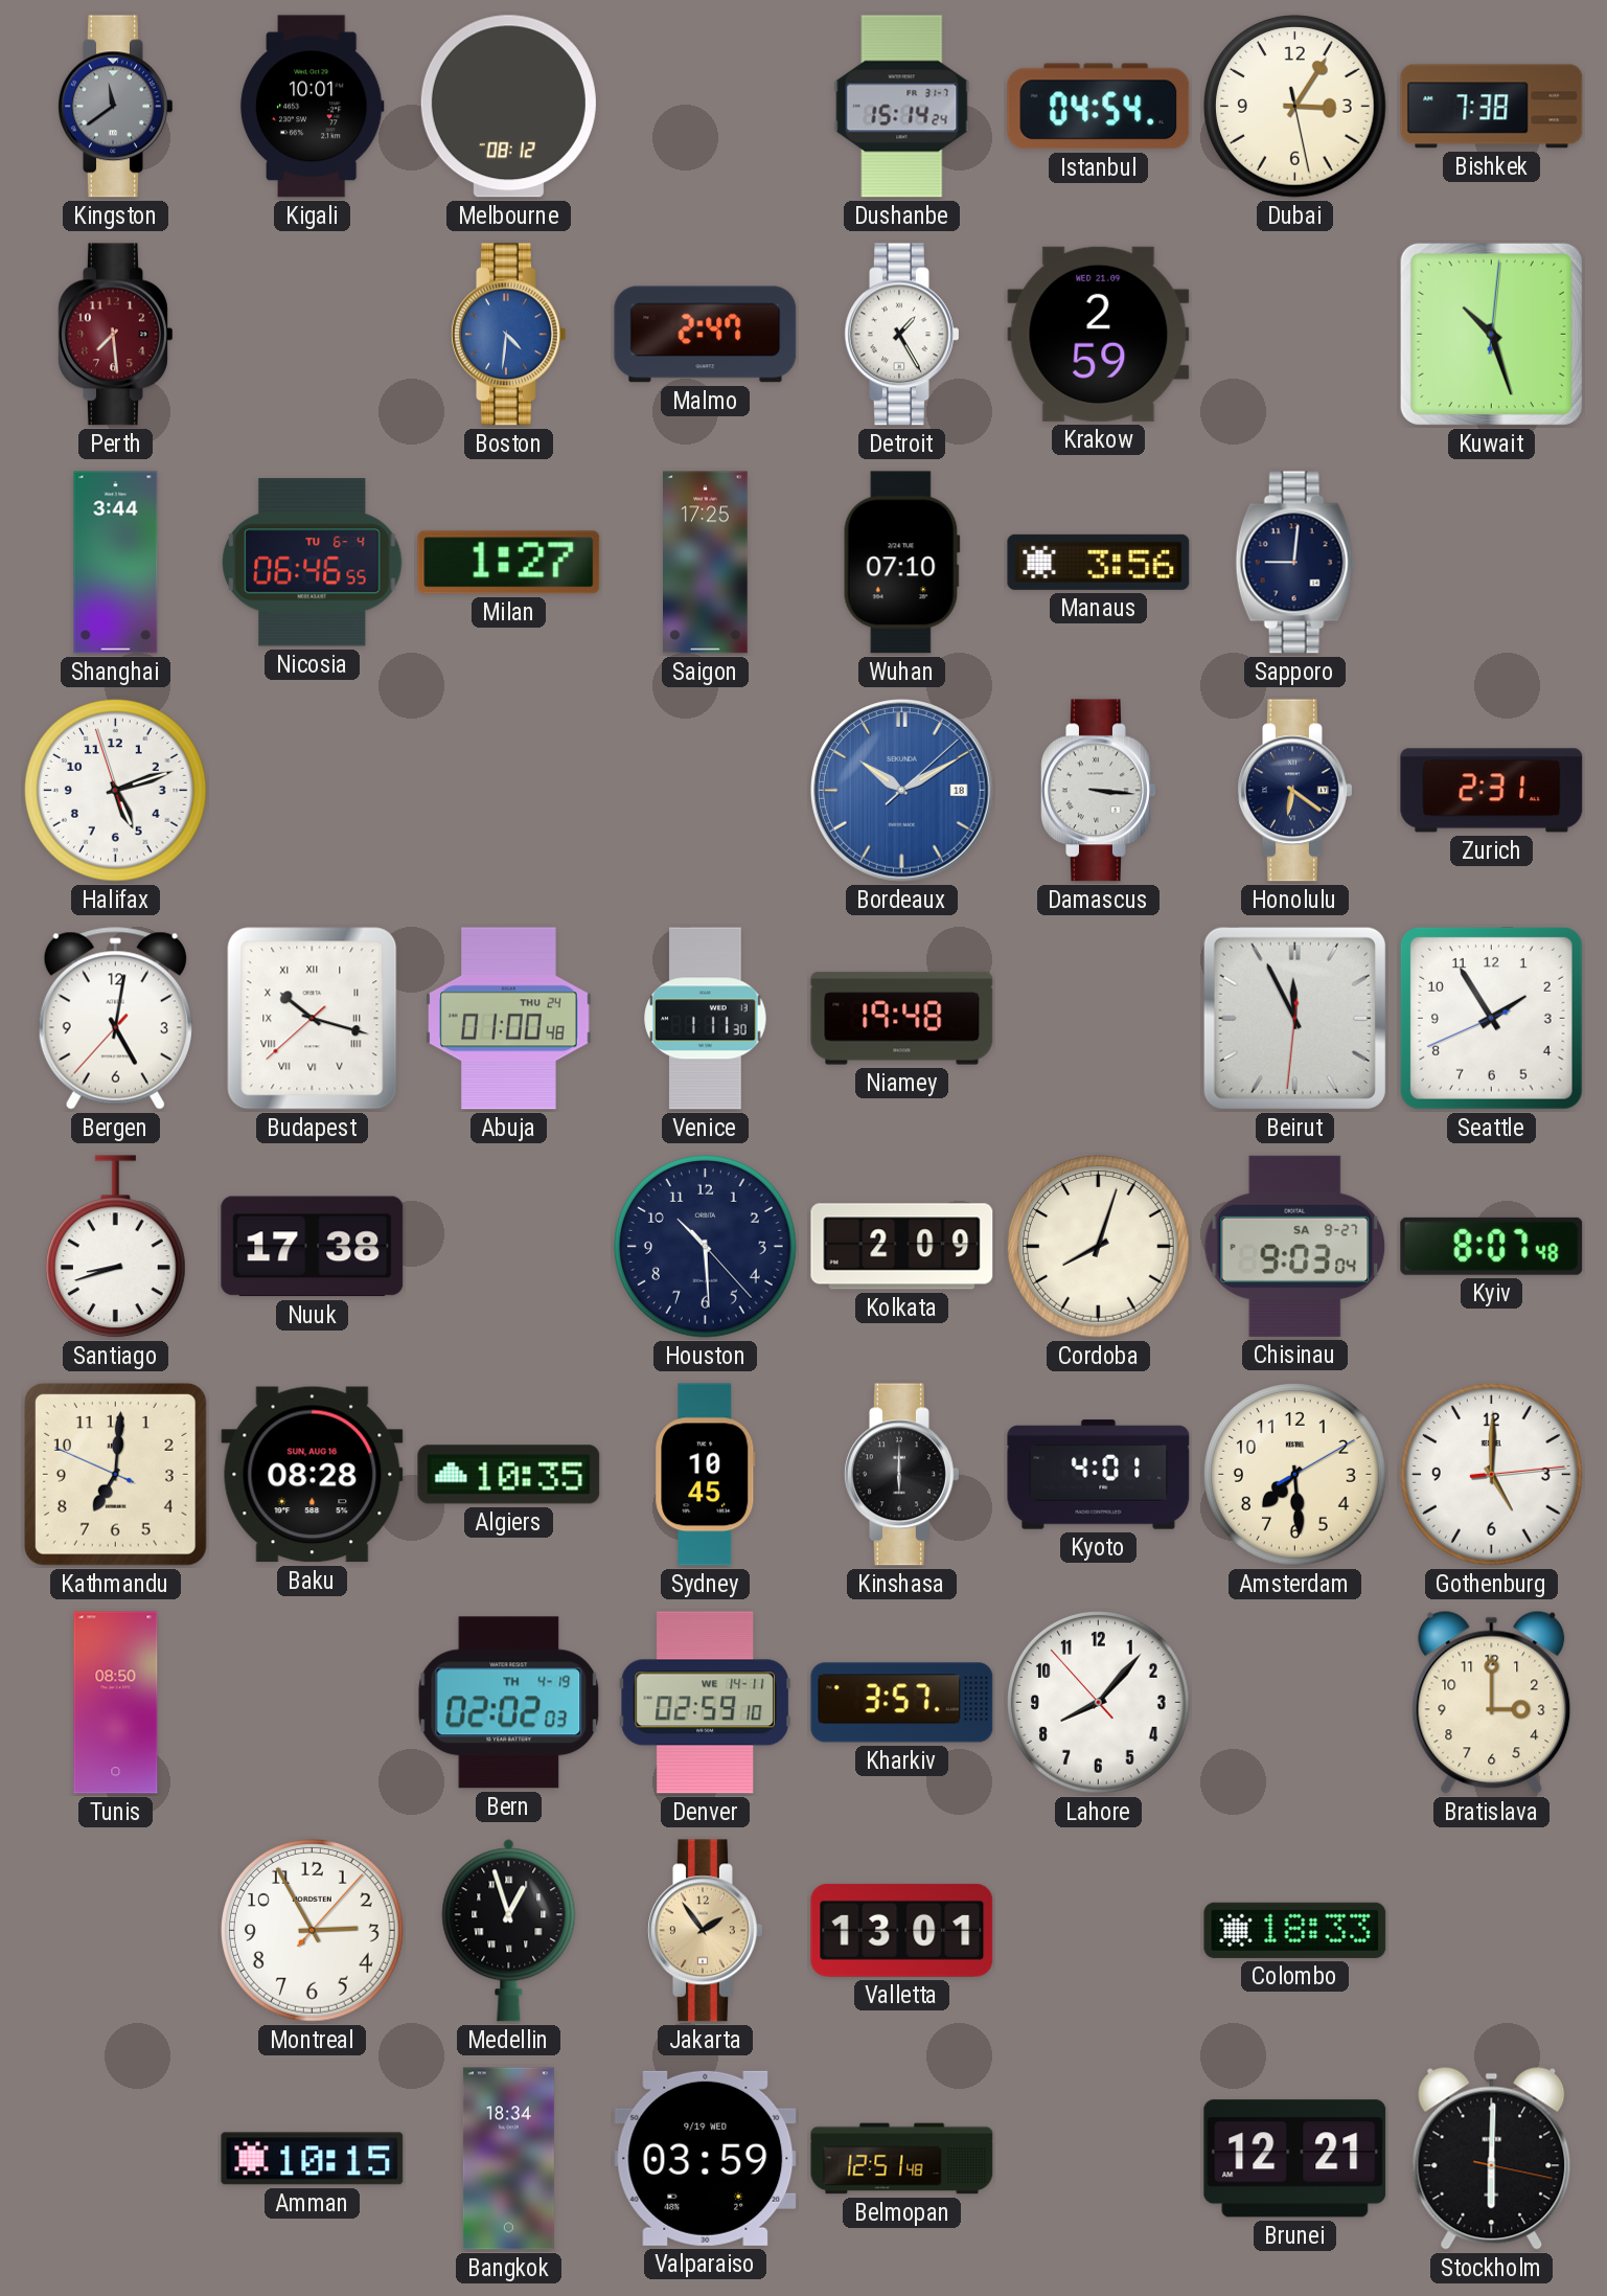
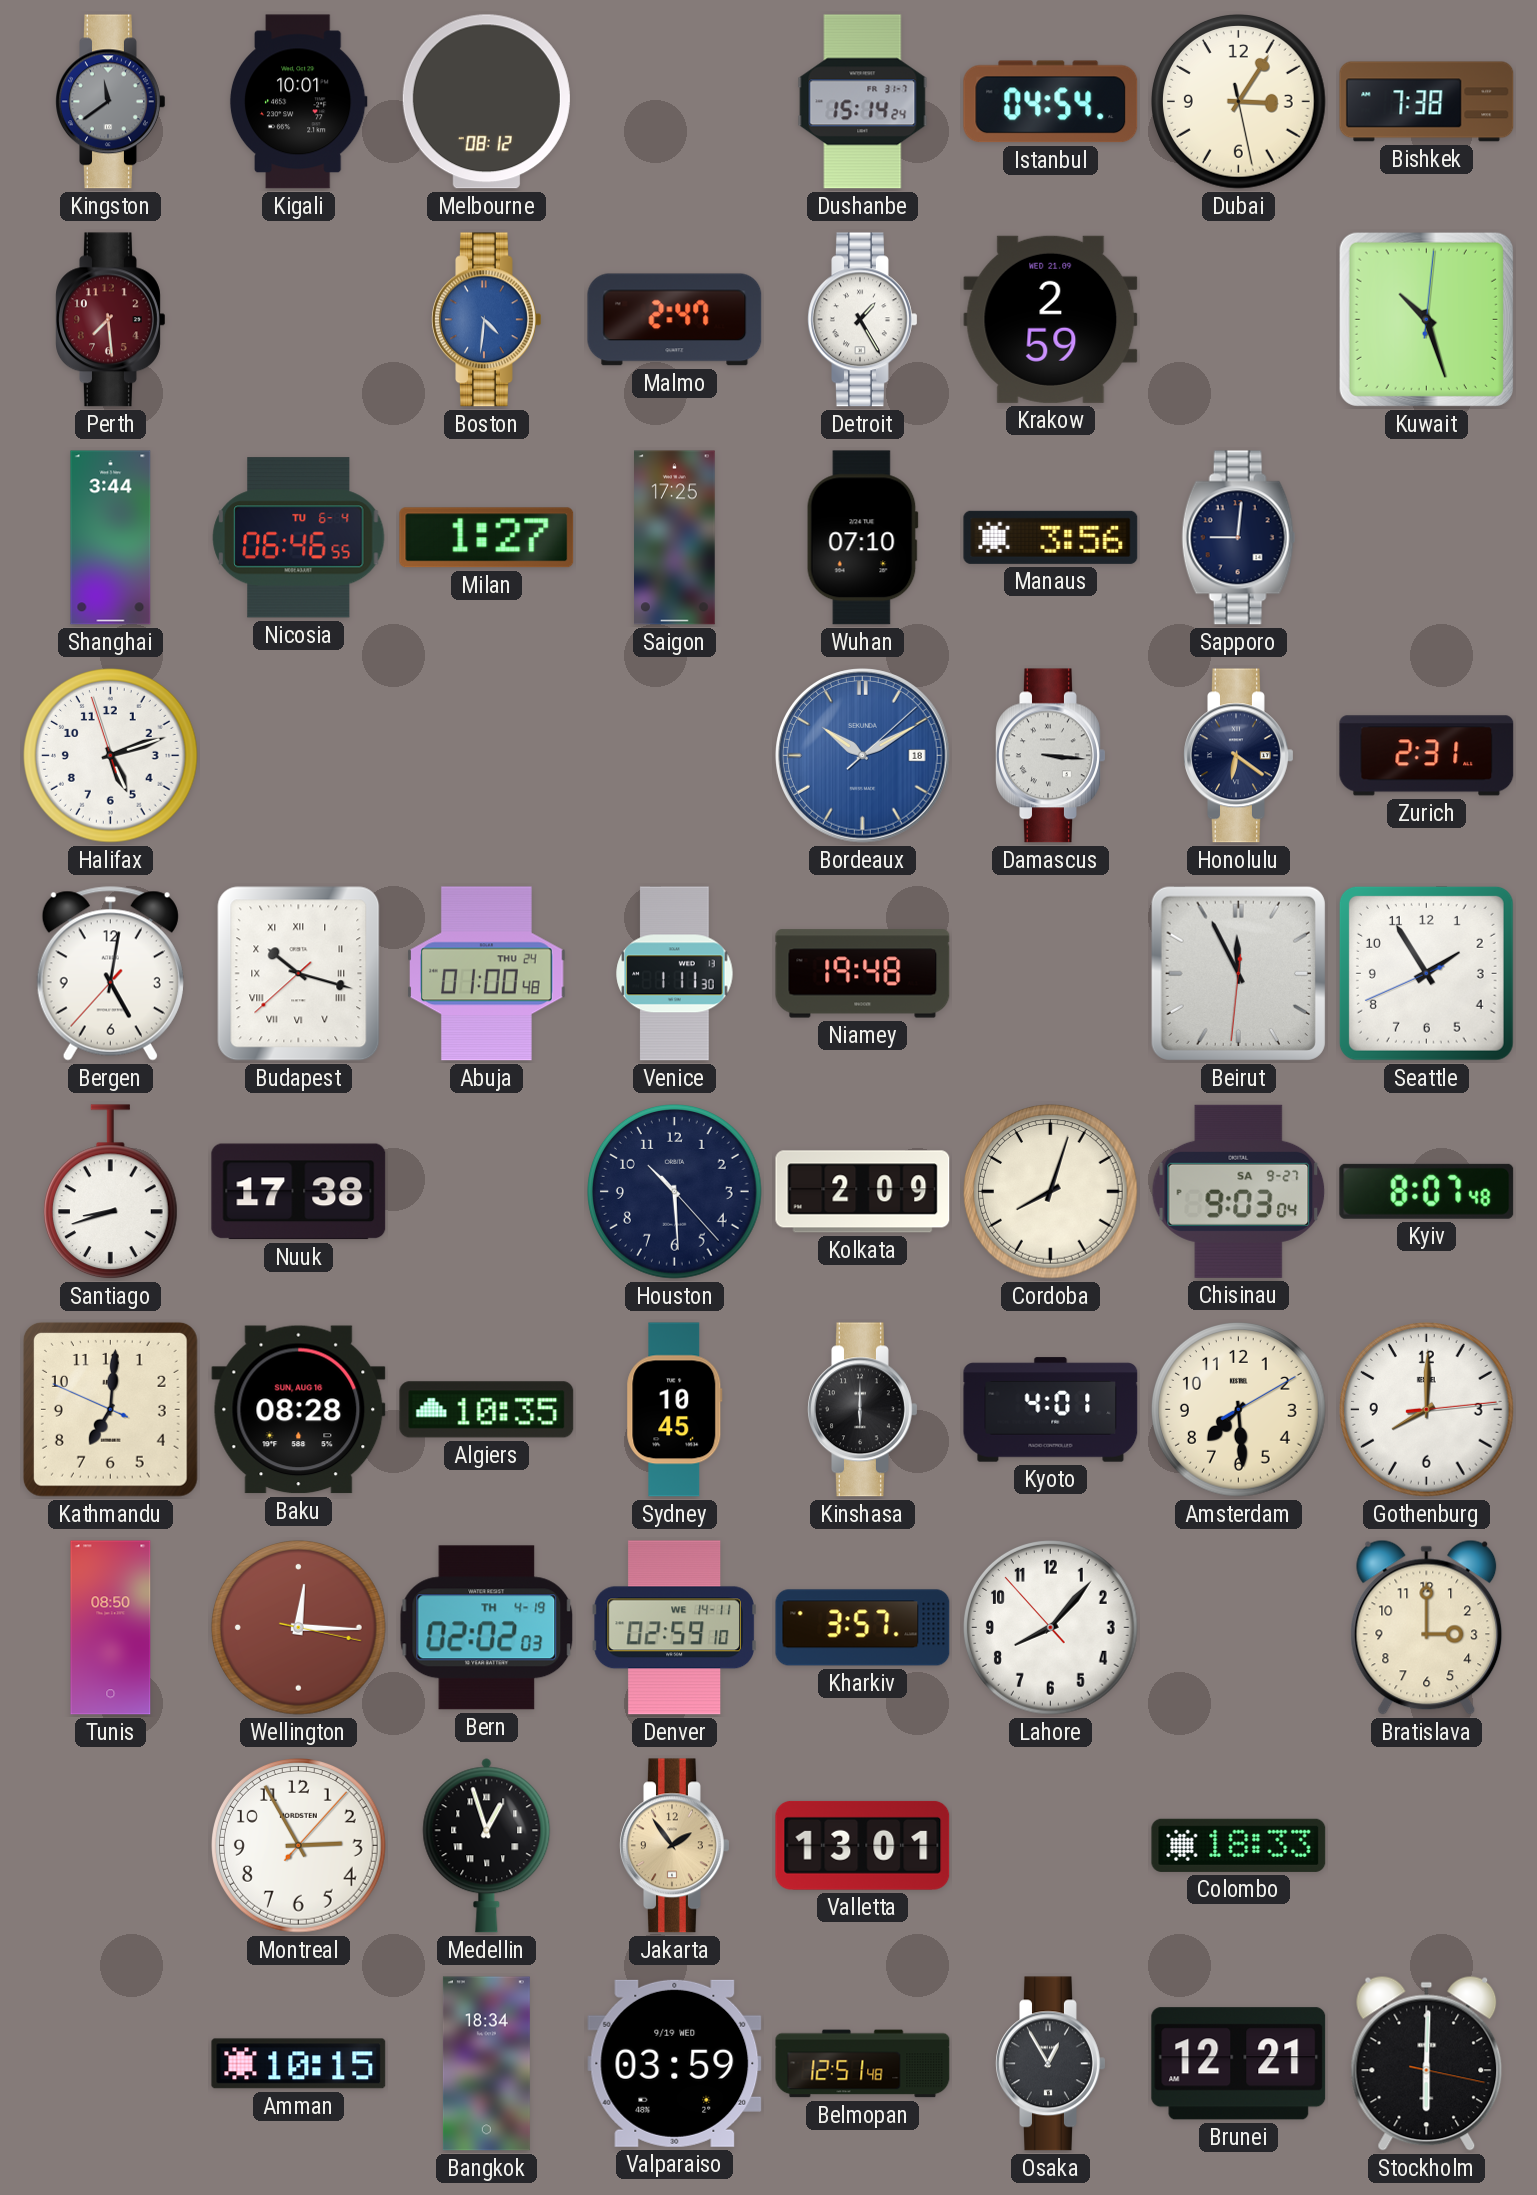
Gothenburg: 5:00 -> 8:00
Wellington: none -> 12:15
Osaka: none -> 12:55
